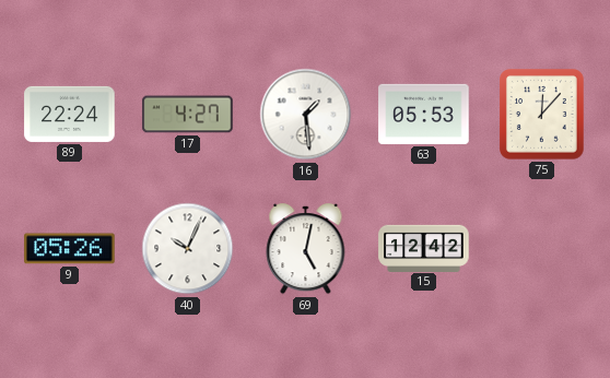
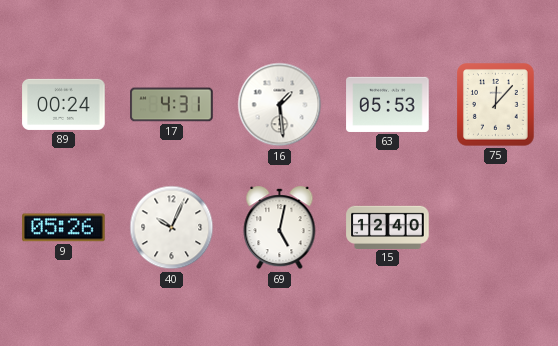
89: 22:24 -> 00:24
17: 4:27 -> 4:31
15: 12:42 -> 12:40
